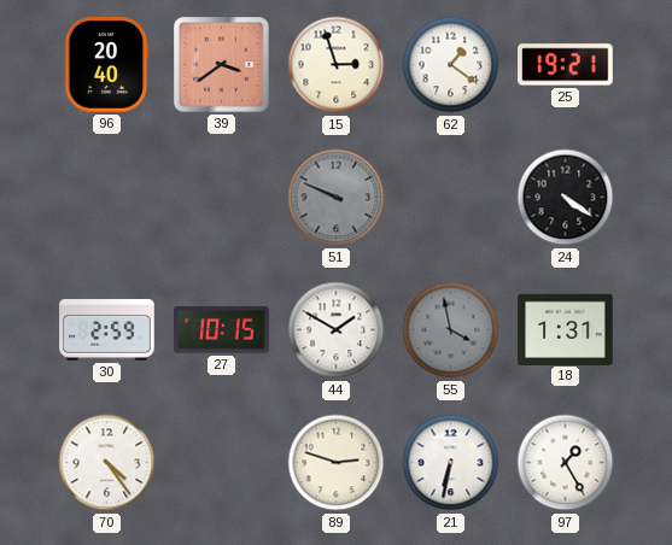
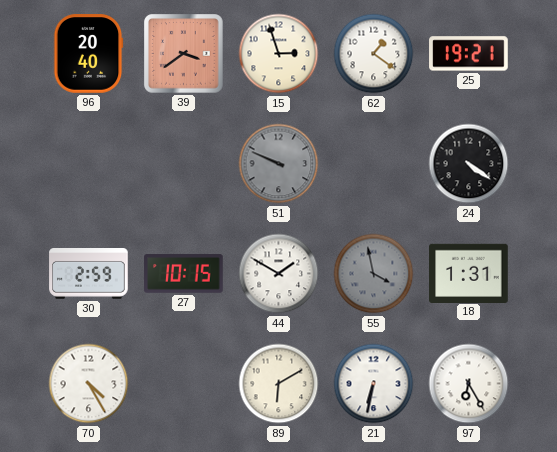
70: 4:24 -> 4:25
89: 2:48 -> 6:10
97: 1:25 -> 6:25
